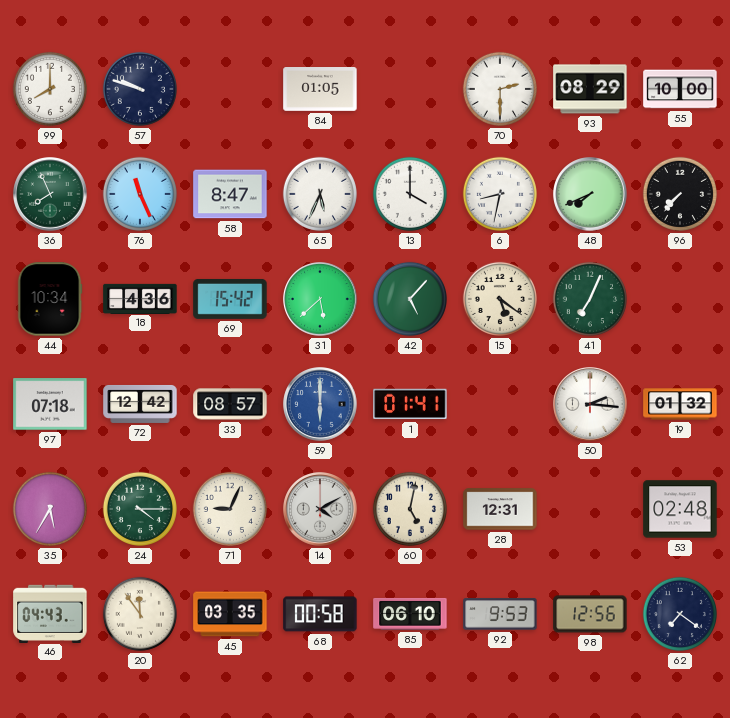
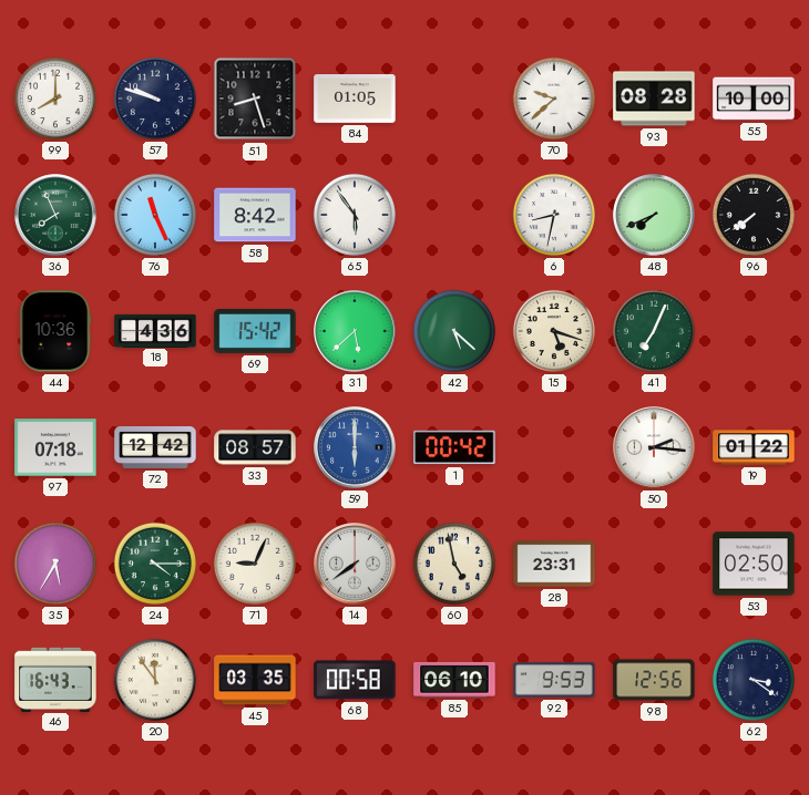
51: none -> 8:27
70: 2:30 -> 9:38
93: 08:29 -> 08:28
58: 8:47 -> 8:42
65: 5:34 -> 5:54
13: 4:00 -> none
96: 7:37 -> 7:39
44: 10:34 -> 10:36
42: 5:07 -> 5:22
15: 5:21 -> 5:18
1: 01:41 -> 00:42
19: 01:32 -> 01:22
14: 4:10 -> 7:39
60: 5:02 -> 4:58
28: 12:31 -> 23:31
53: 02:48 -> 02:50
46: 04:43 -> 16:43
62: 7:21 -> 3:21
